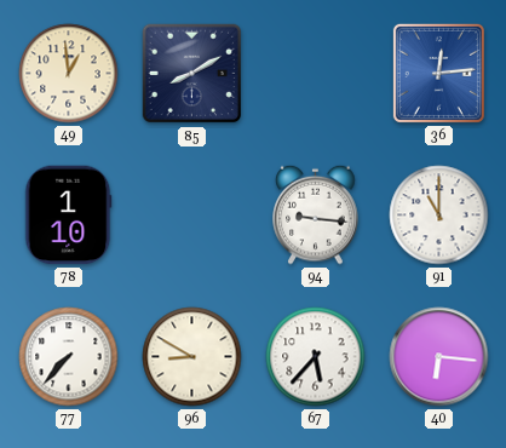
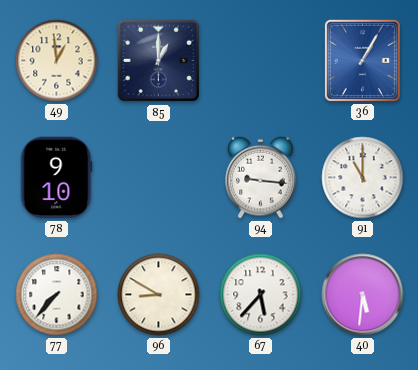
85: 8:10 -> 1:00
36: 12:14 -> 1:05
78: 1:10 -> 9:10
40: 6:16 -> 5:31
